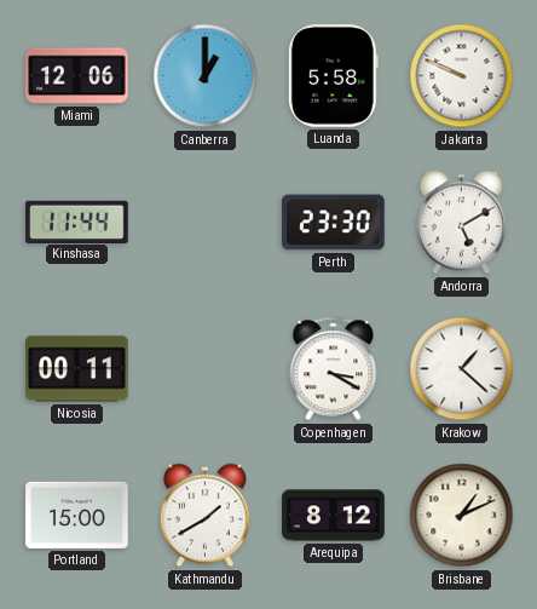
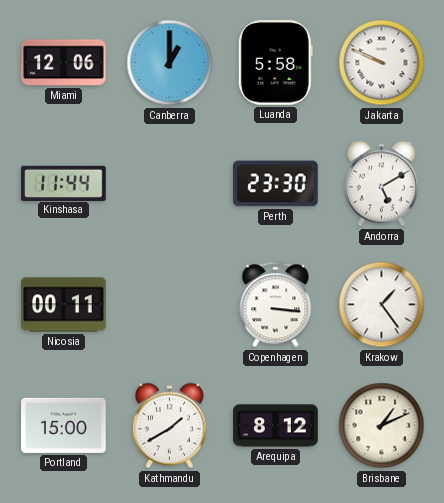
Copenhagen: 3:20 -> 3:16
Krakow: 1:22 -> 1:24
